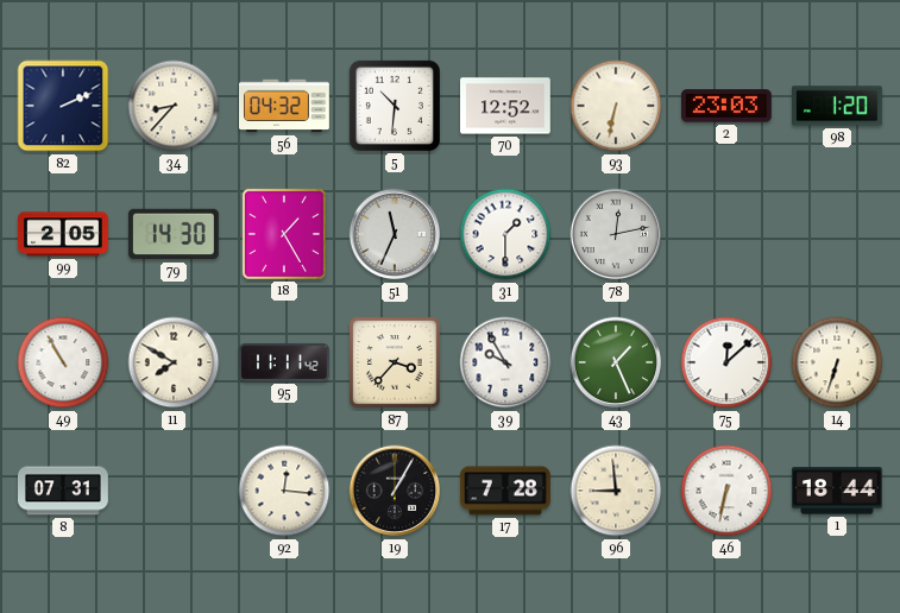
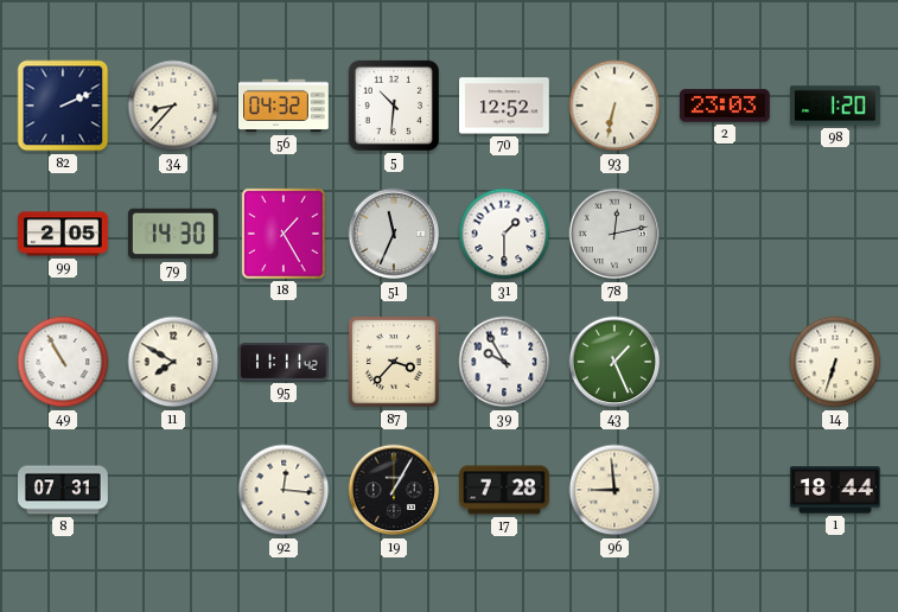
75: 12:08 -> none
46: 6:32 -> none
